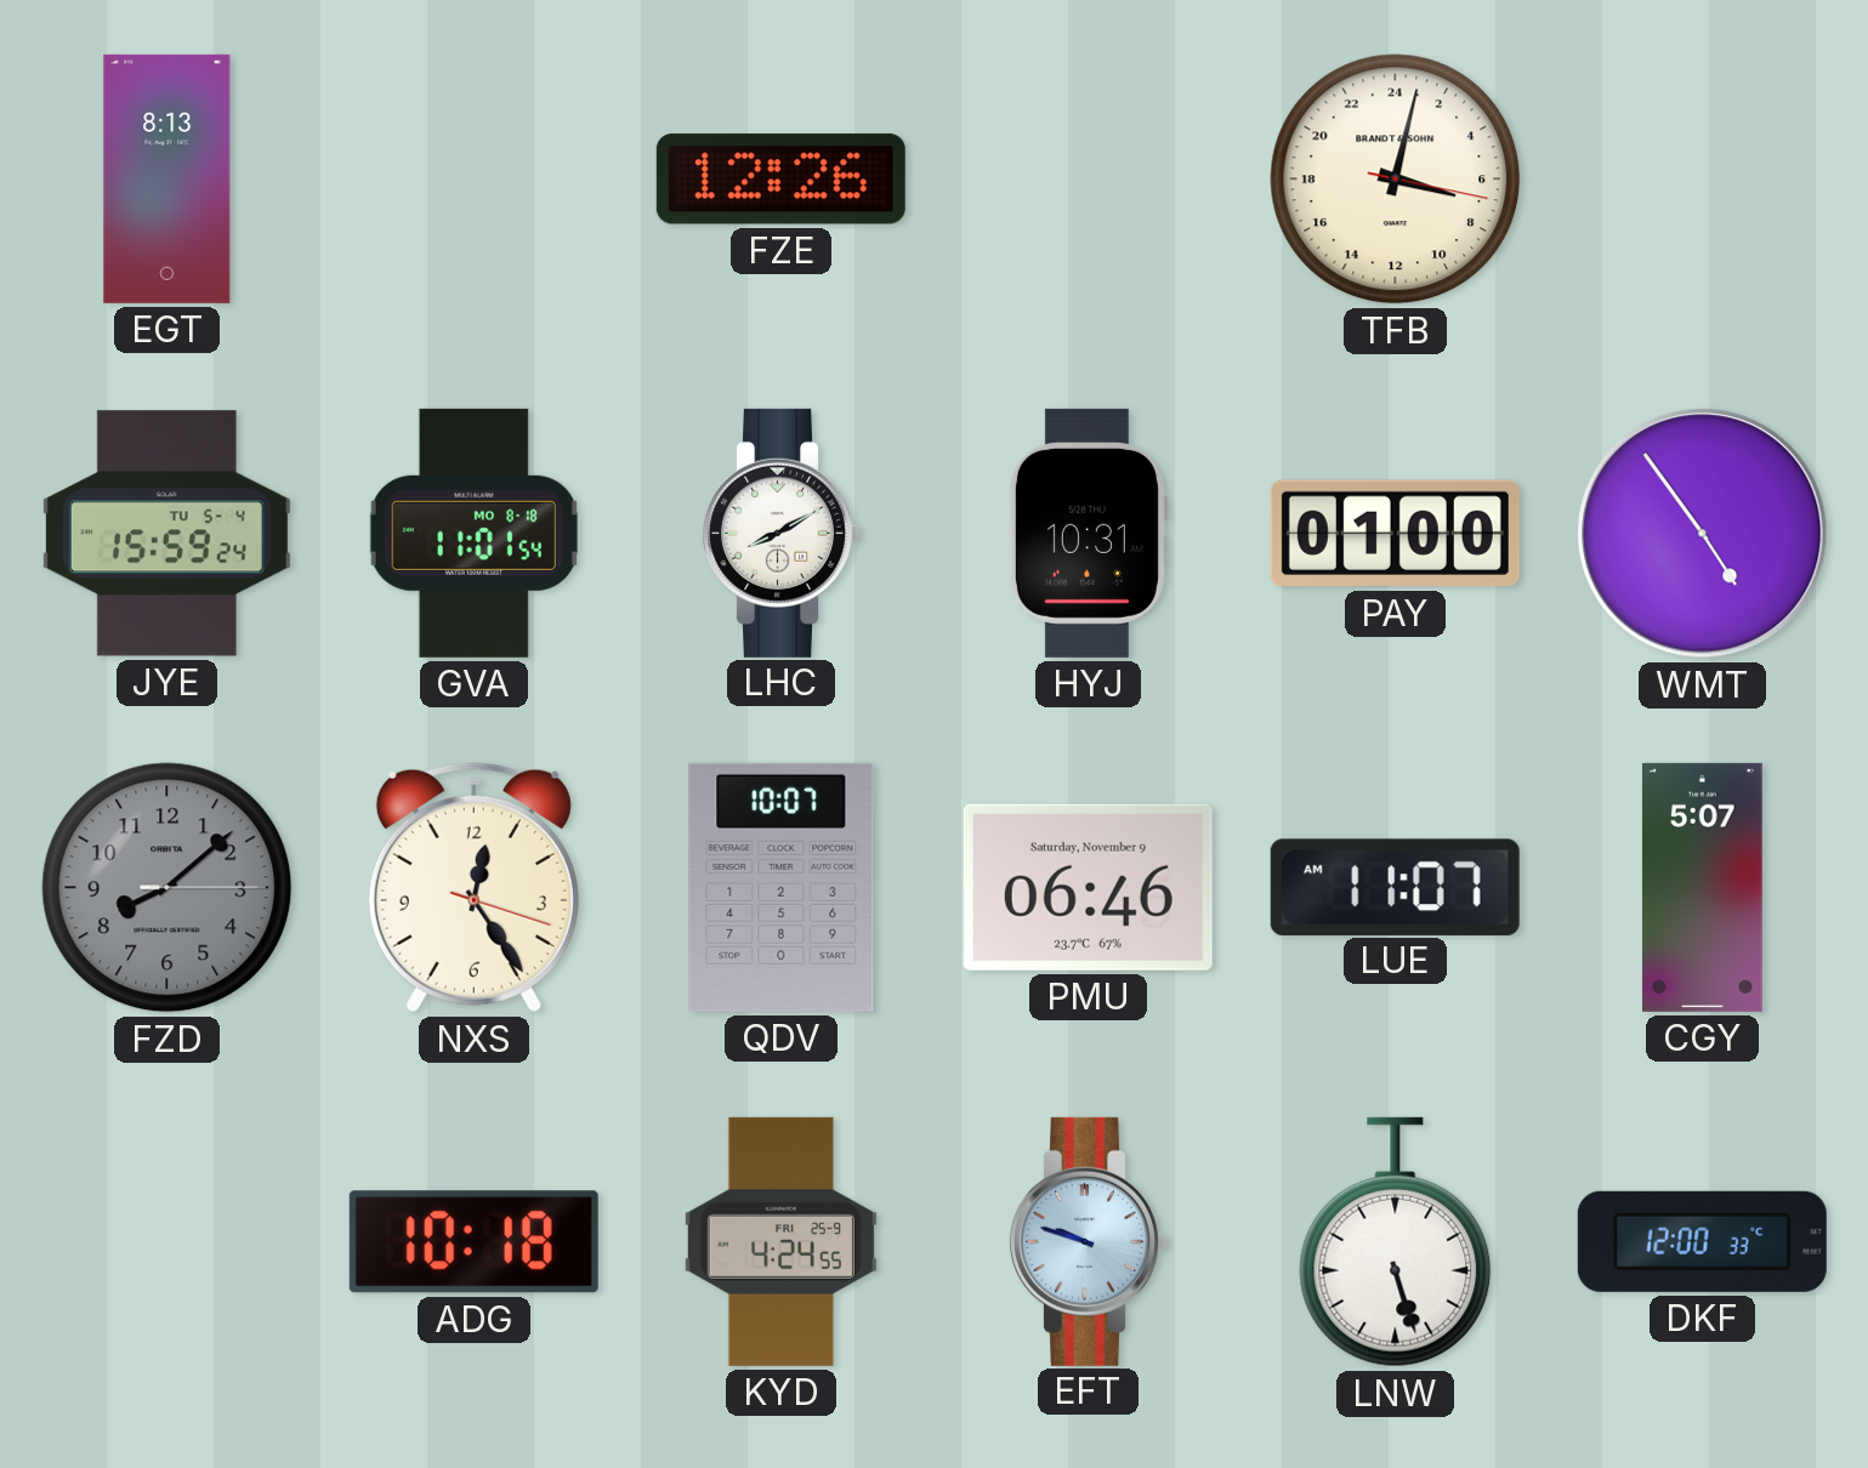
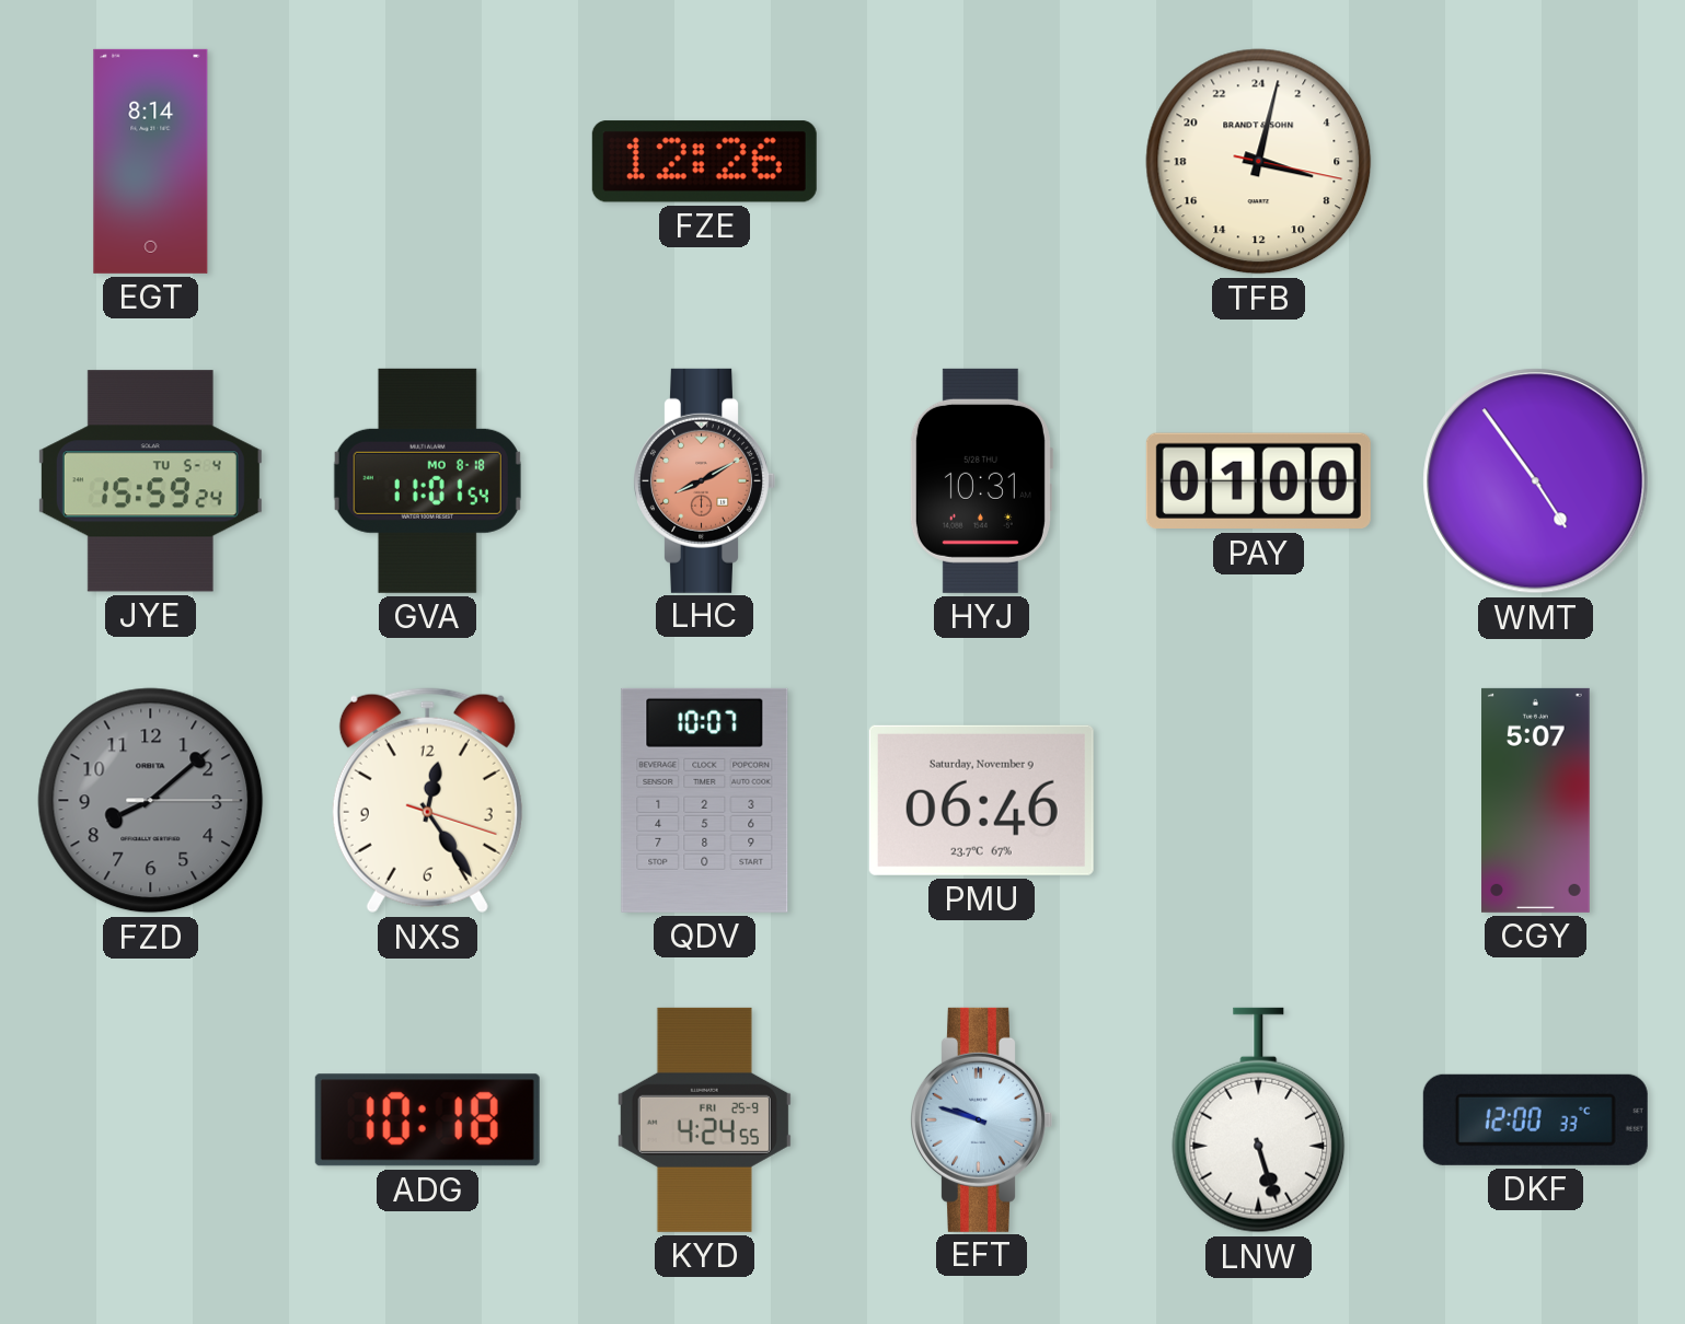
EGT: 8:13 -> 8:14
LHC dial: white -> salmon
LUE: 11:07 -> none
